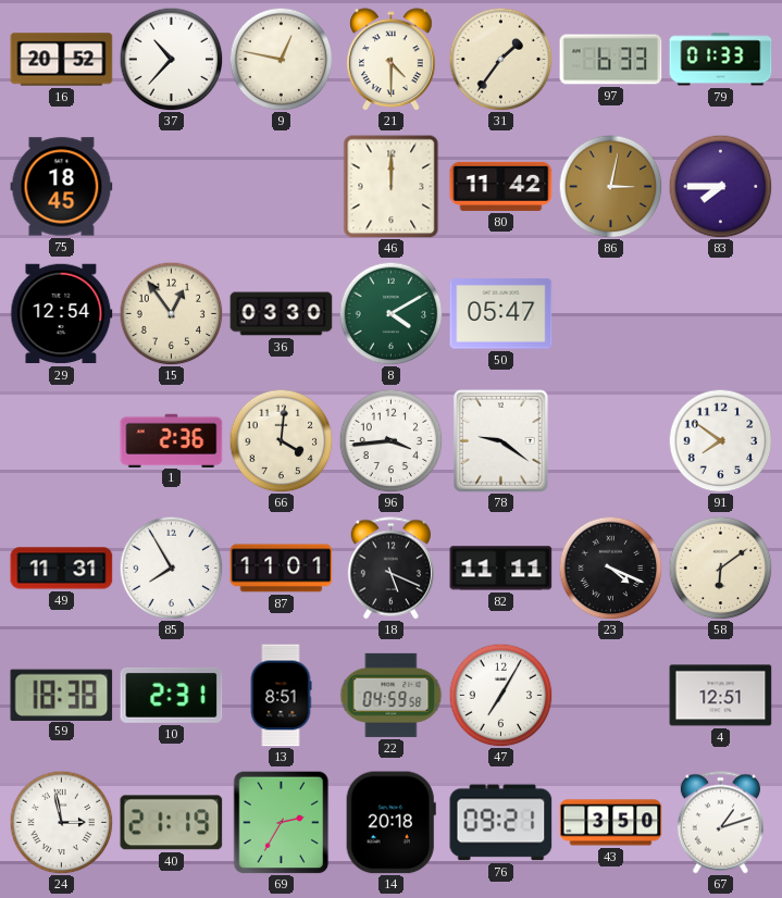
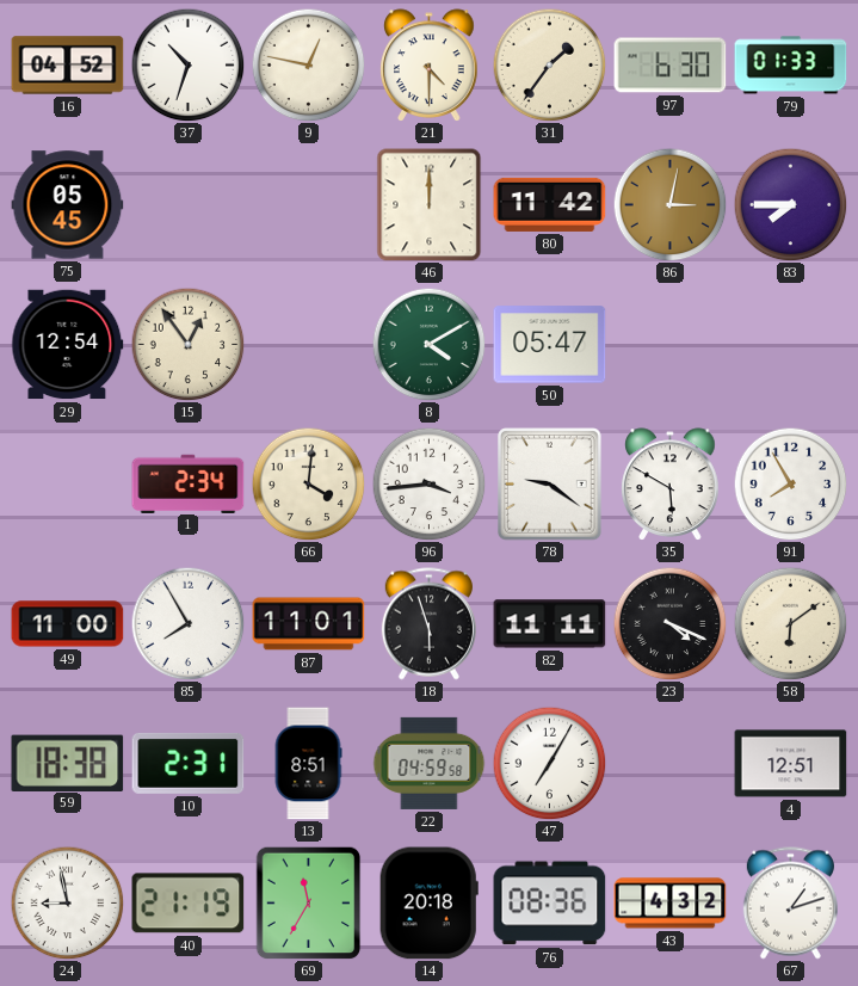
16: 20:52 -> 04:52
37: 10:37 -> 10:33
97: 6:33 -> 6:30
75: 18:45 -> 05:45
36: 03:30 -> none
1: 2:36 -> 2:34
35: none -> 5:50
91: 7:51 -> 7:55
49: 11:31 -> 11:00
18: 5:19 -> 5:57
24: 2:58 -> 8:58
69: 2:35 -> 11:35
76: 09:21 -> 08:36
43: 3:50 -> 4:32
